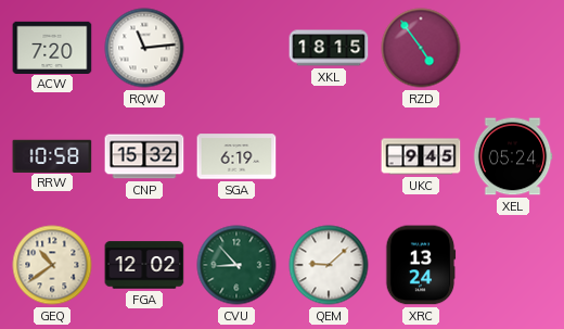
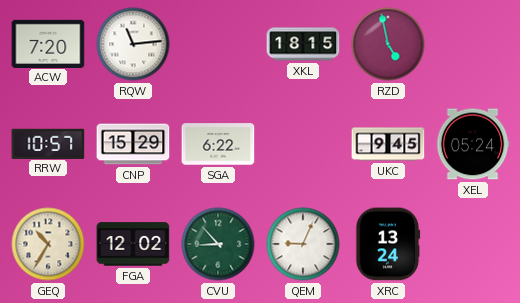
RZD: 4:54 -> 4:58
RRW: 10:58 -> 10:57
CNP: 15:32 -> 15:29
SGA: 6:19 -> 6:22
GEQ: 10:39 -> 10:35
QEM: 9:08 -> 9:04
